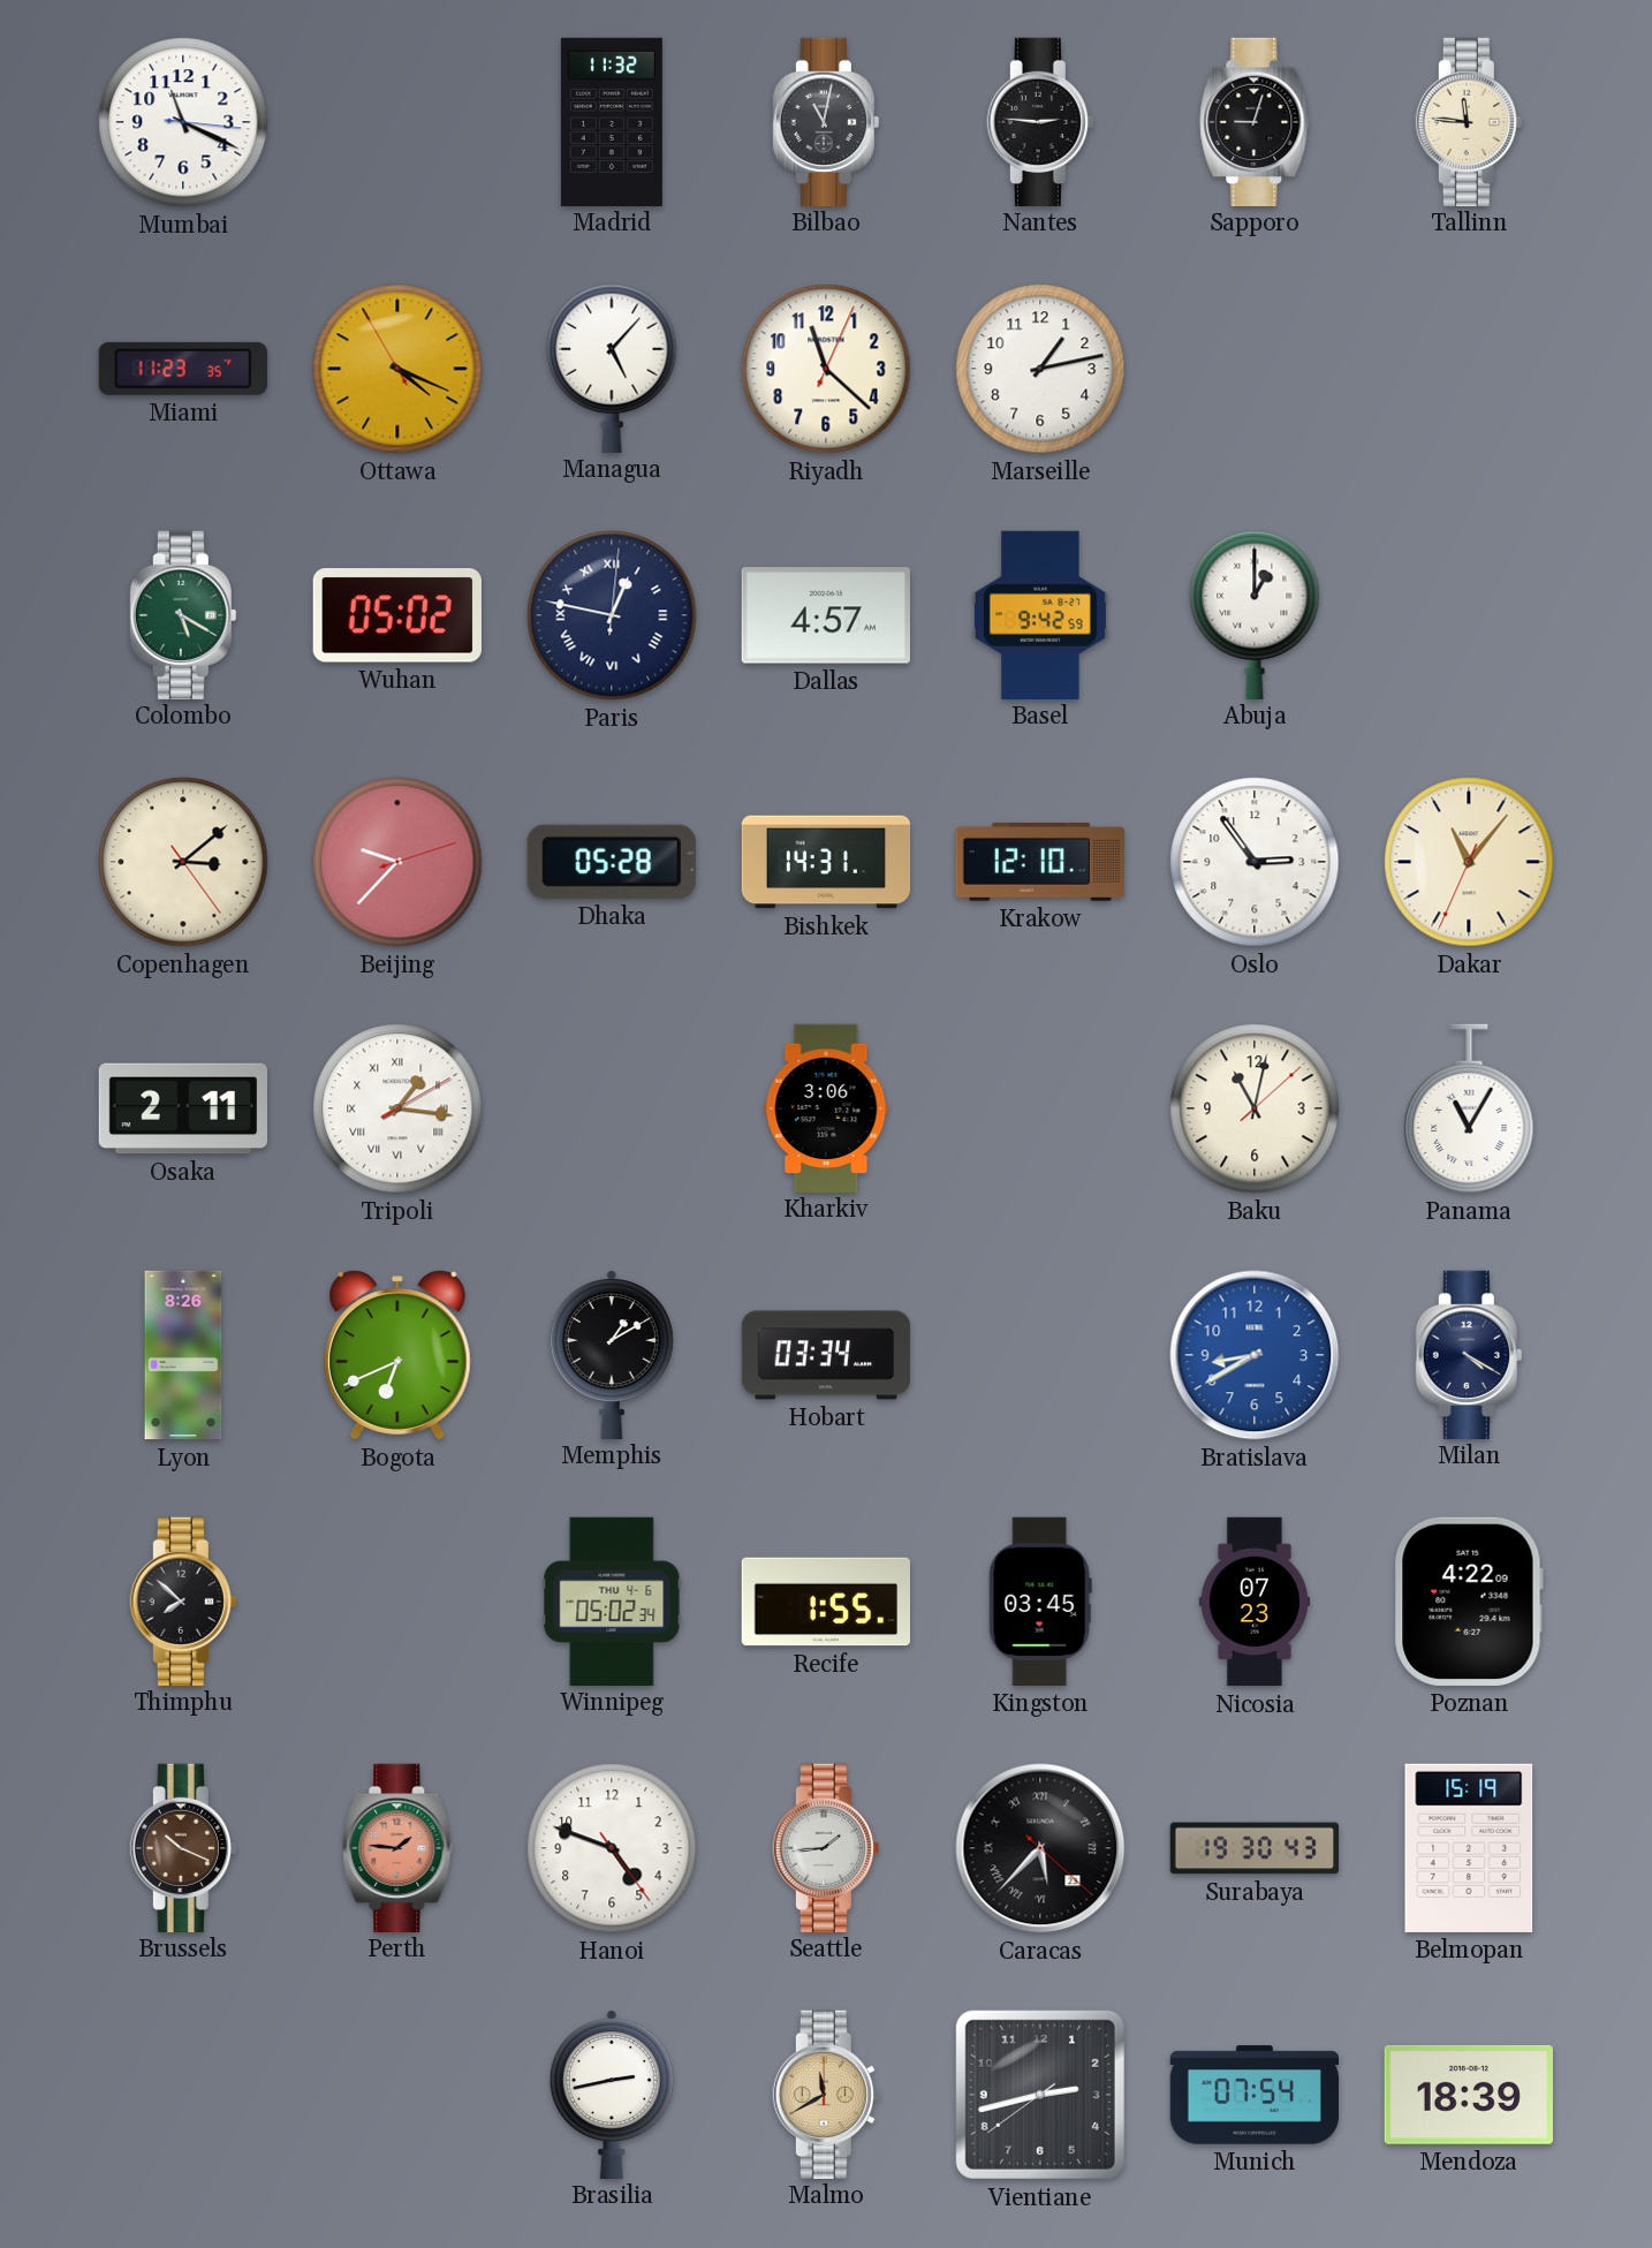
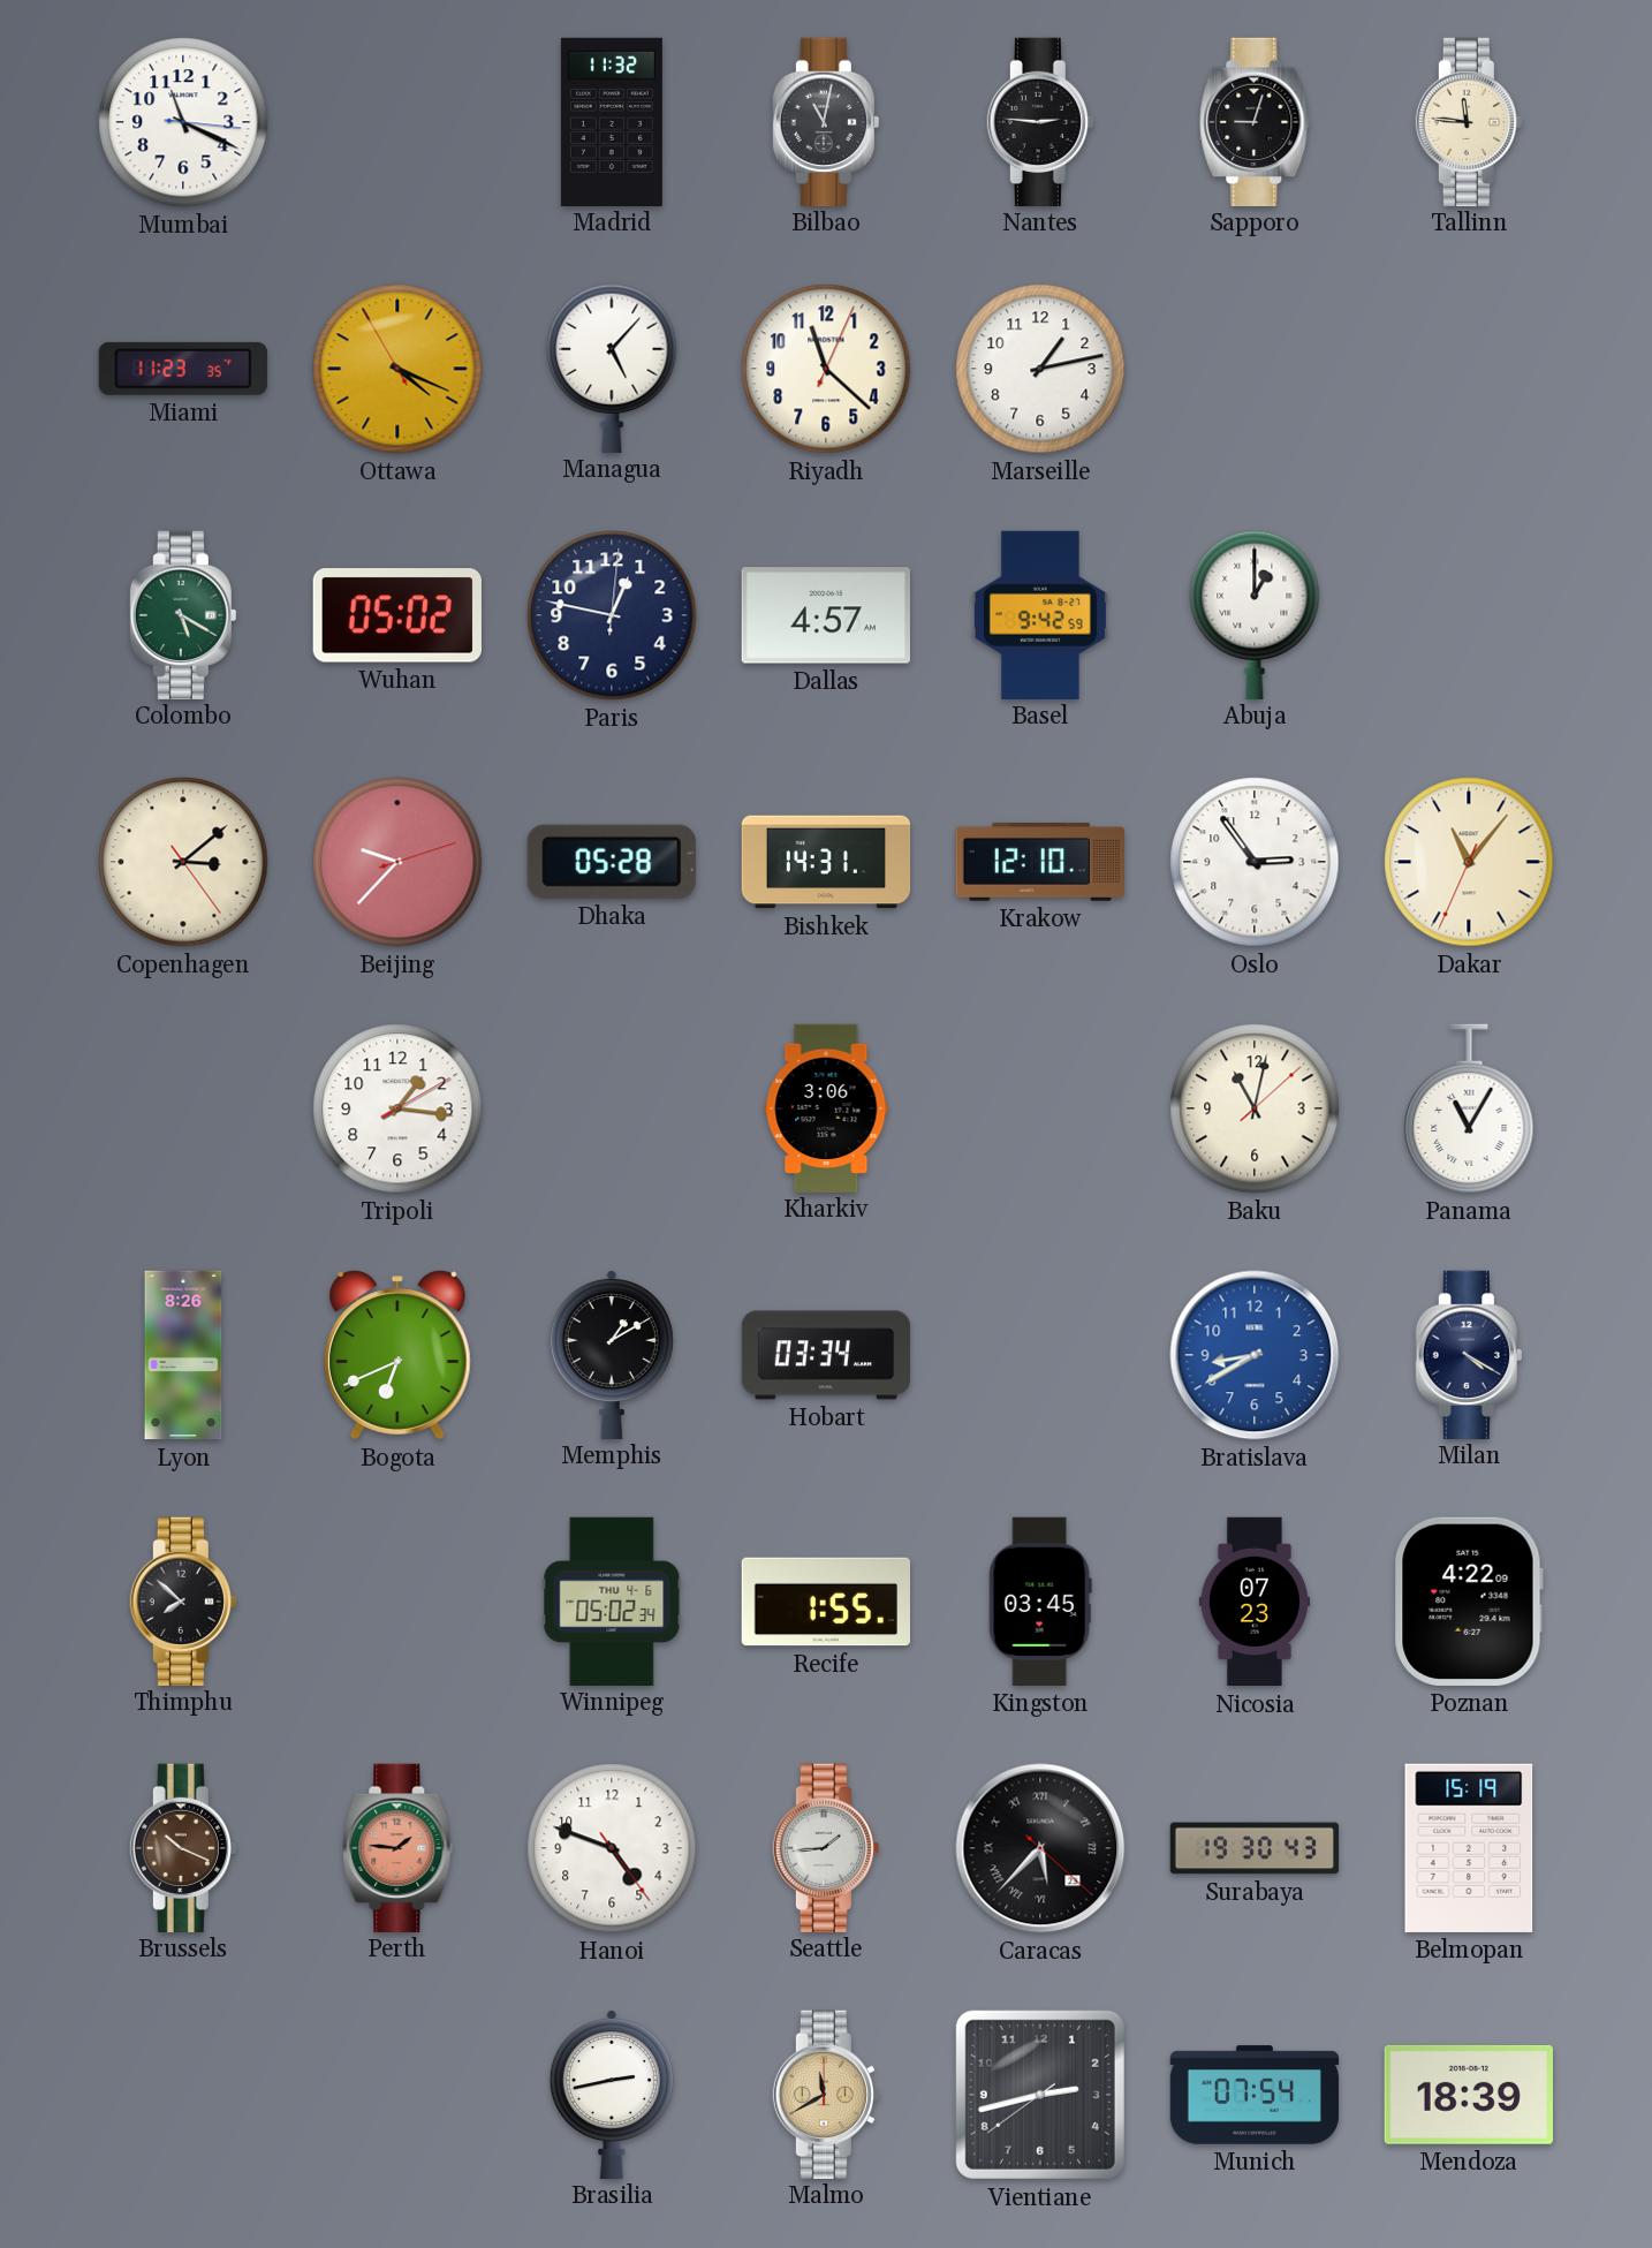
Paris numerals: Roman -> Arabic
Osaka: 2:11 -> none
Tripoli numerals: Roman -> Arabic
